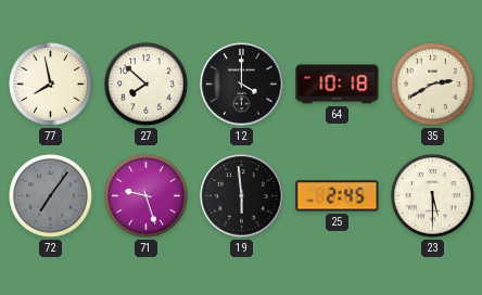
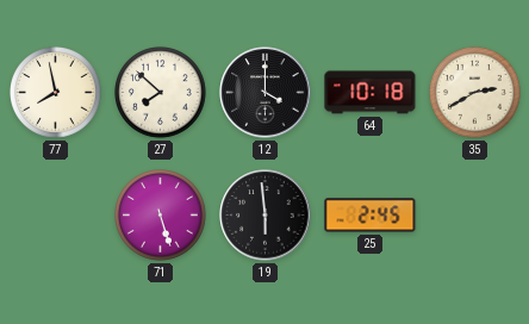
72: 7:06 -> none
71: 9:27 -> 5:27
23: 5:30 -> none
